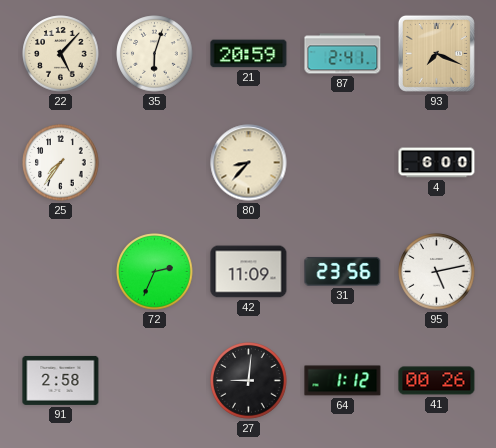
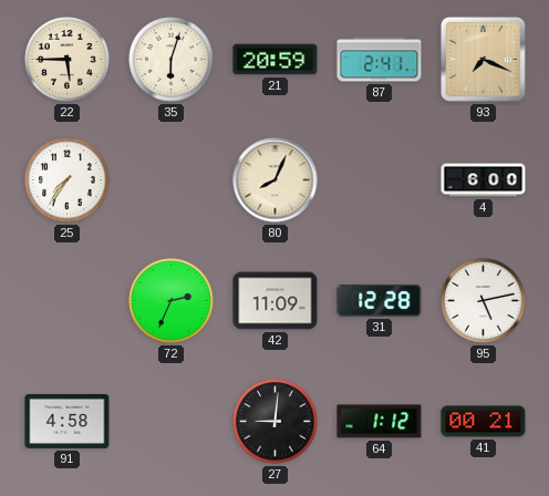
22: 5:07 -> 5:45
80: 8:37 -> 8:04
31: 23:56 -> 12:28
91: 2:58 -> 4:58
41: 00:26 -> 00:21
